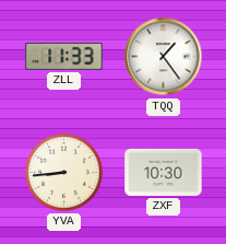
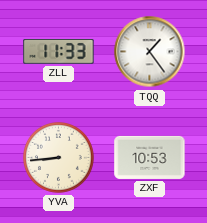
ZXF: 10:30 -> 10:53
